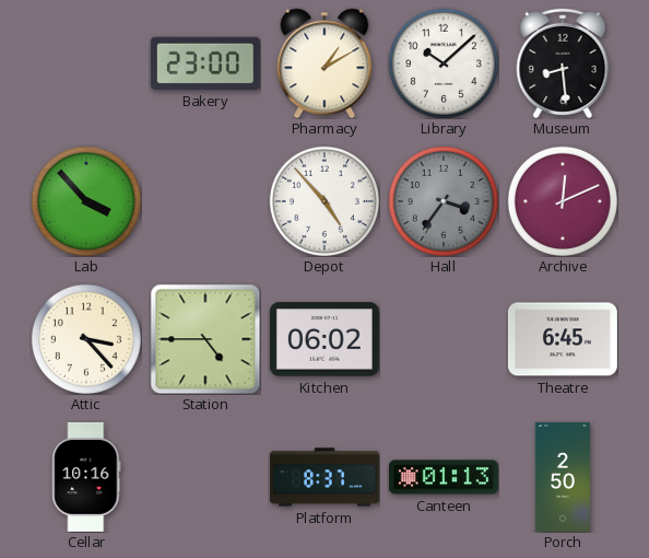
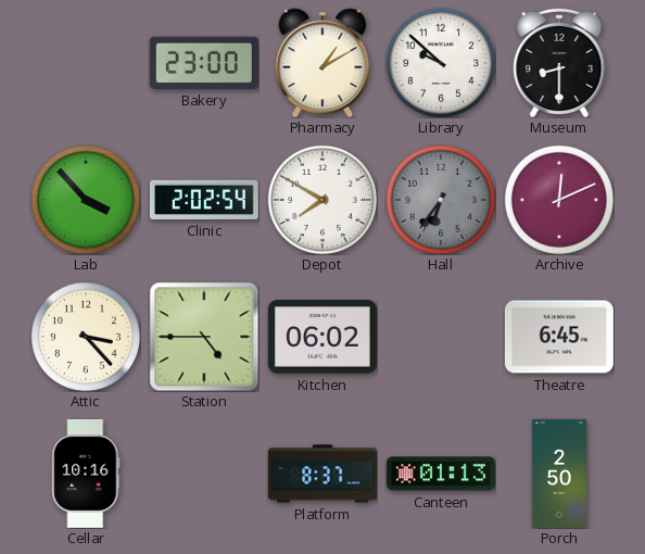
Library: 10:08 -> 9:52
Museum: 8:29 -> 8:30
Clinic: none -> 2:02
Depot: 4:53 -> 7:50
Hall: 3:36 -> 6:36
